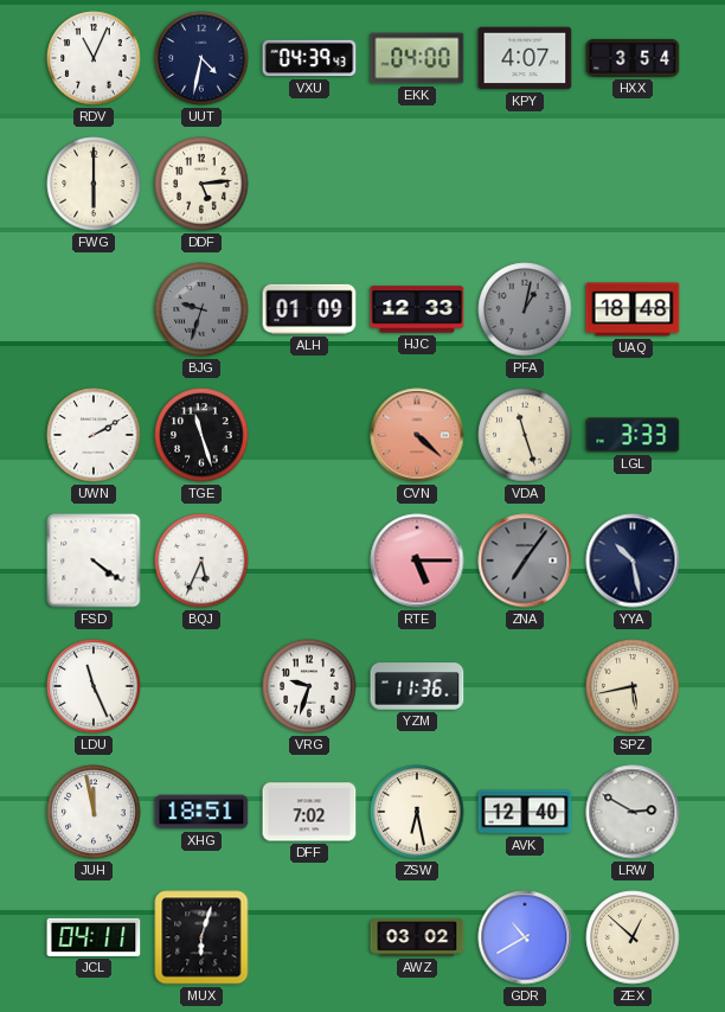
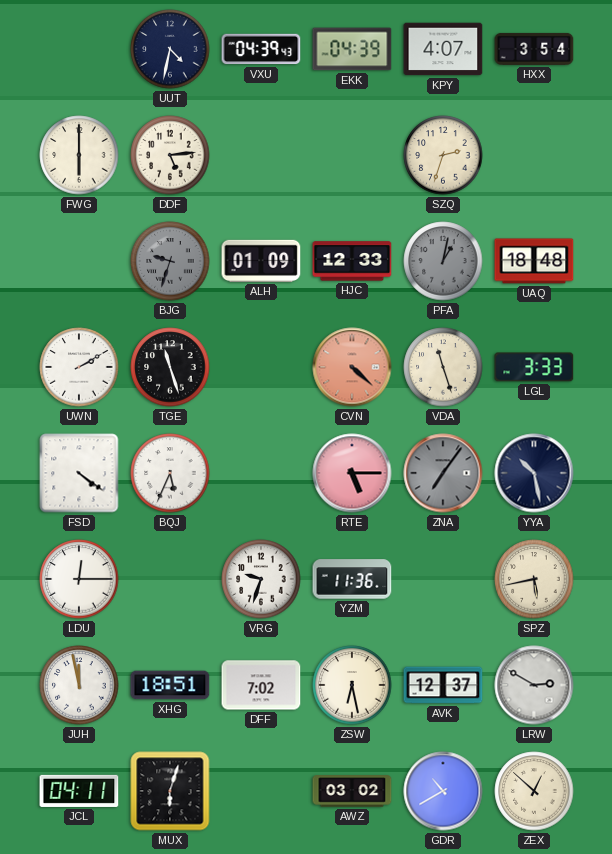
RDV: 11:04 -> none
EKK: 04:00 -> 04:39
SZQ: none -> 2:33
LDU: 11:26 -> 12:15
AVK: 12:40 -> 12:37
